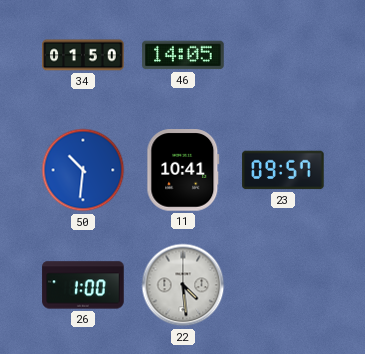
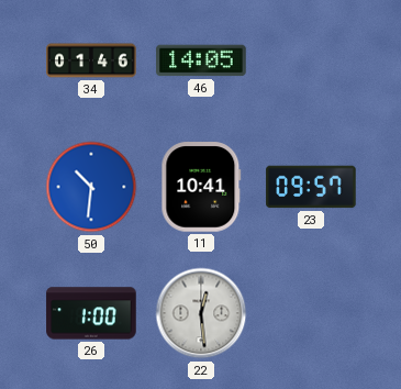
34: 01:50 -> 01:46
22: 4:29 -> 12:29
